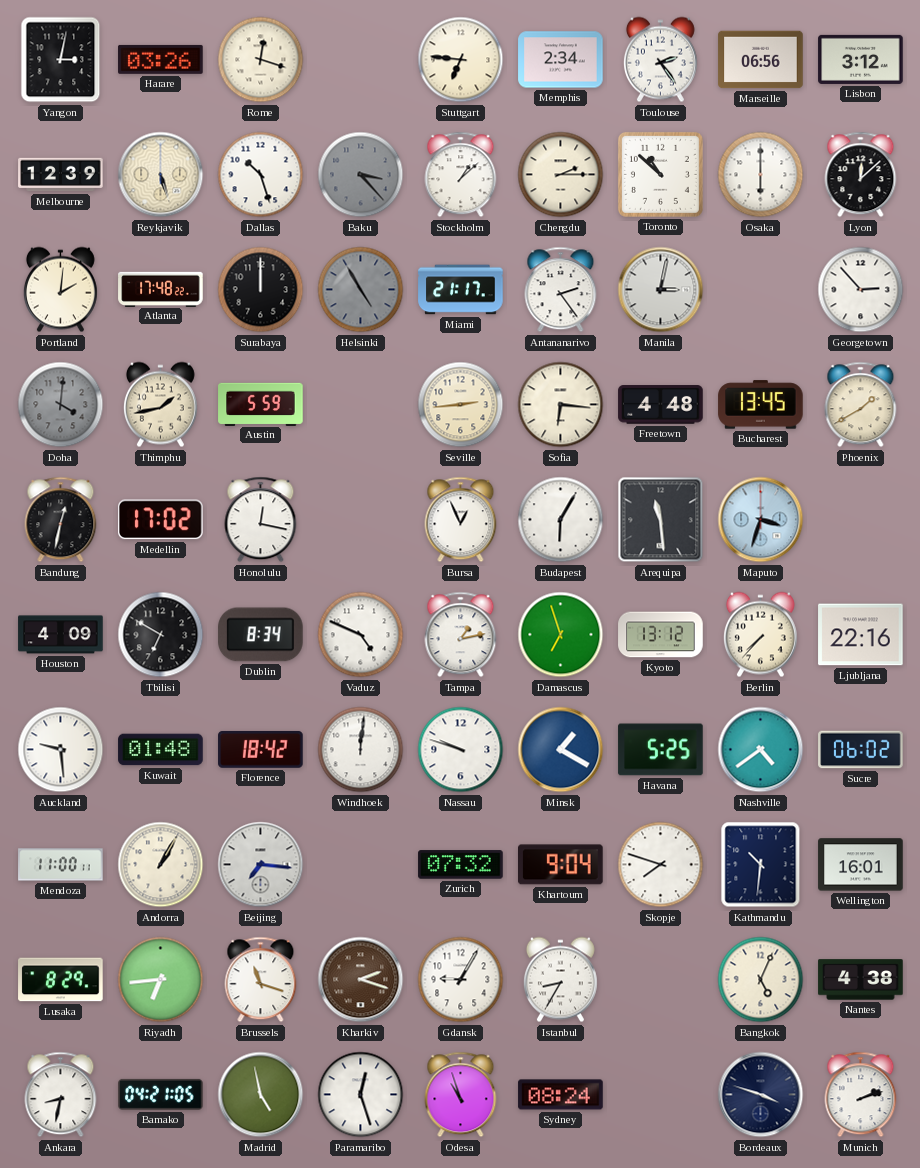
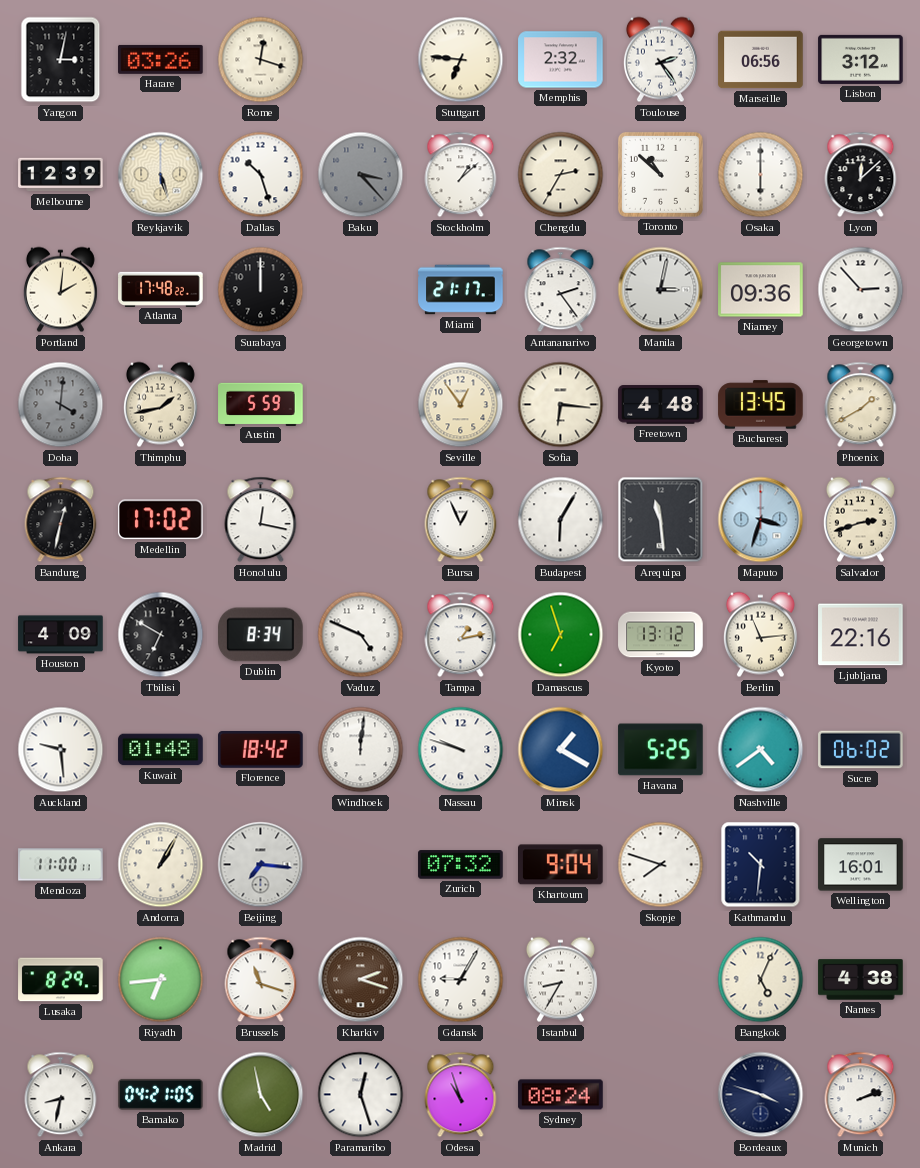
Memphis: 2:34 -> 2:32
Chengdu: 2:15 -> 2:35
Helsinki: 4:55 -> none
Niamey: none -> 09:36
Seville: 2:44 -> 12:54
Salvador: none -> 2:42
Berlin: 7:37 -> 11:14
